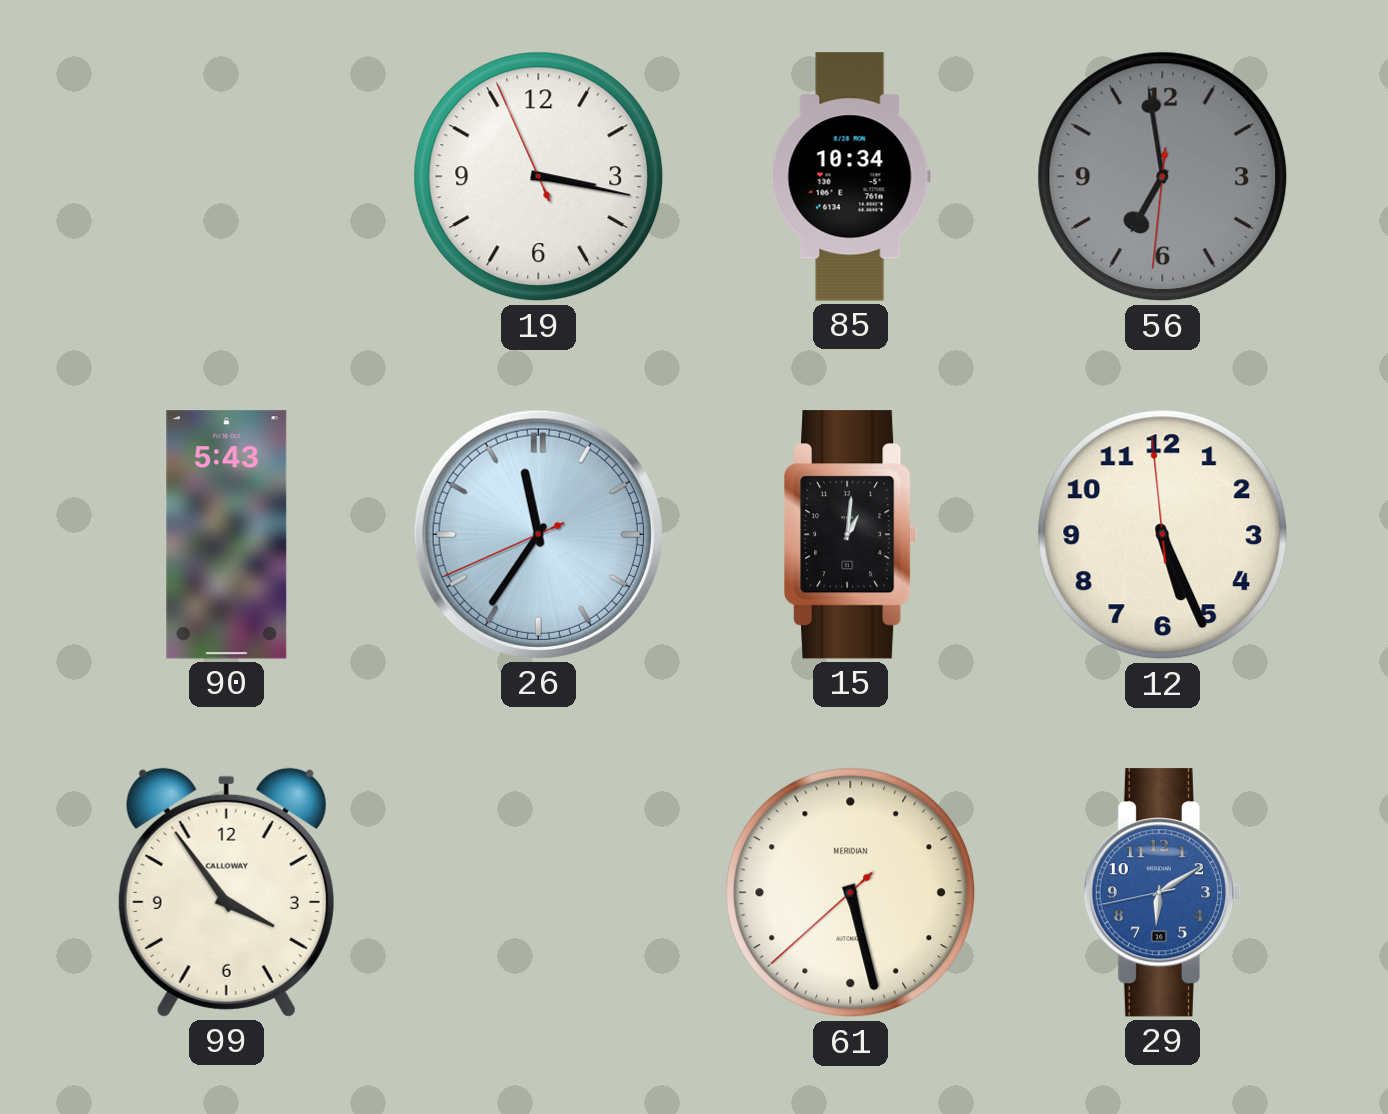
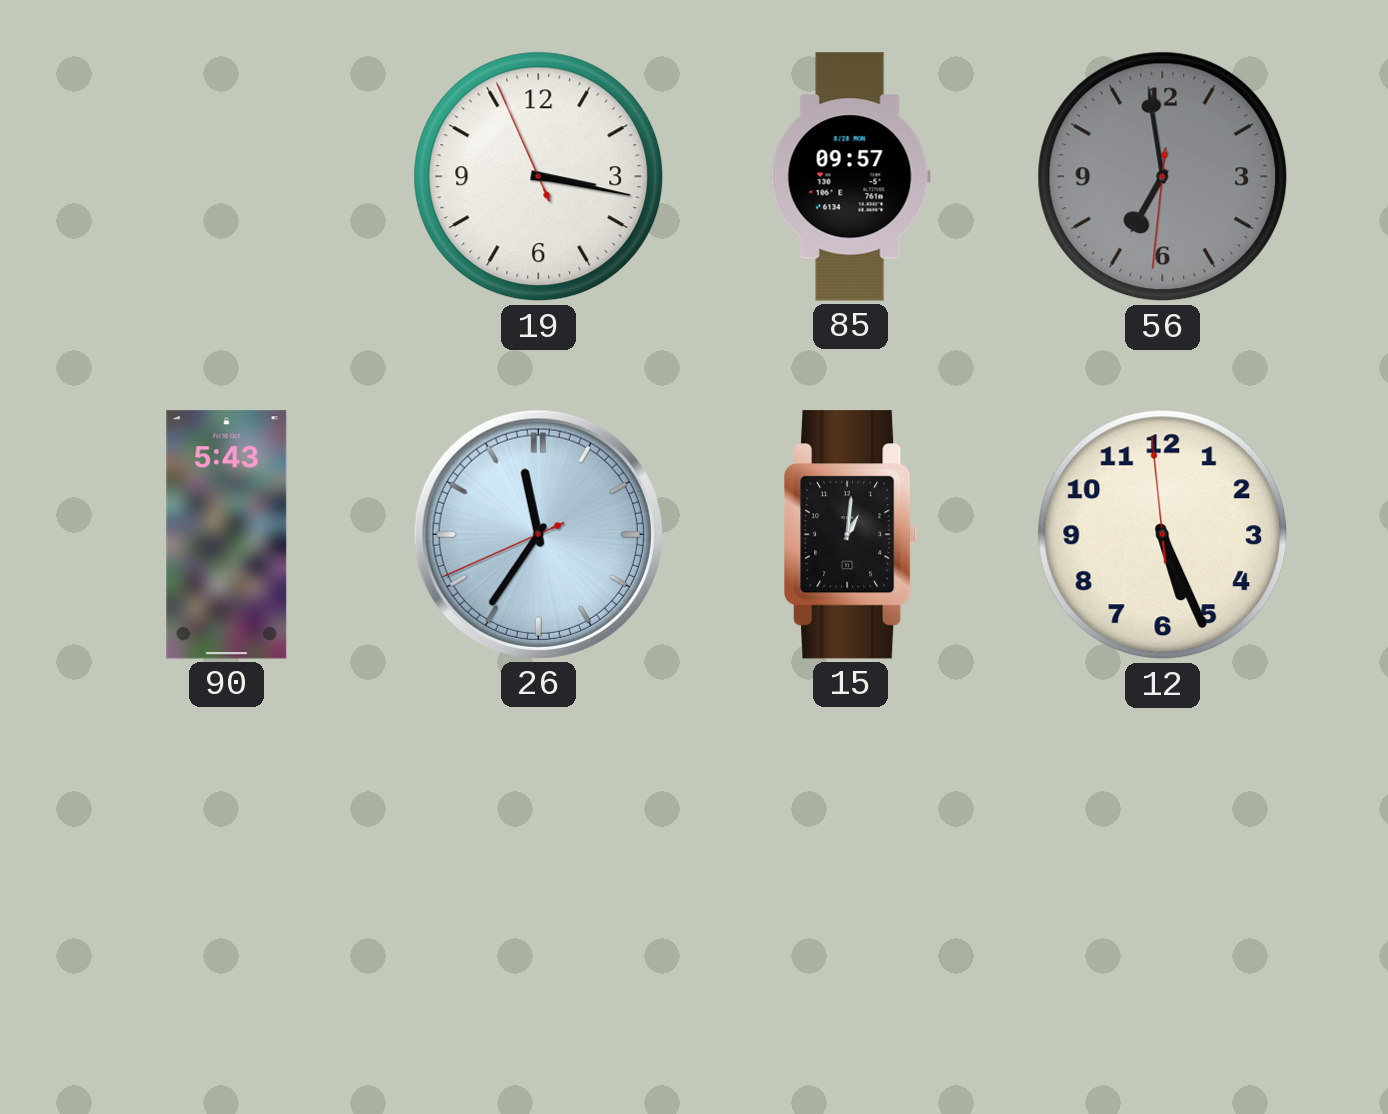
85: 10:34 -> 09:57
99: 3:54 -> none
61: 5:27 -> none
29: 6:09 -> none
